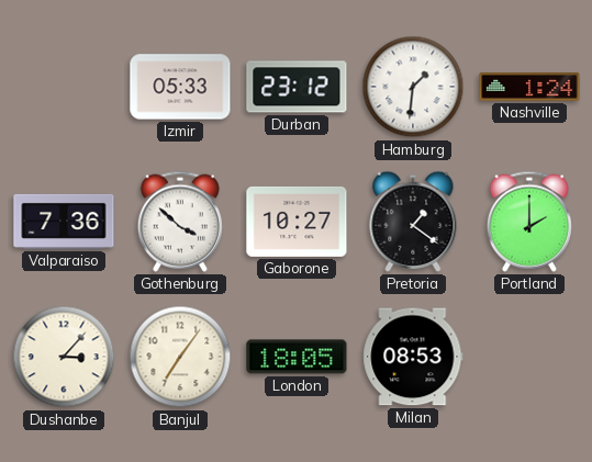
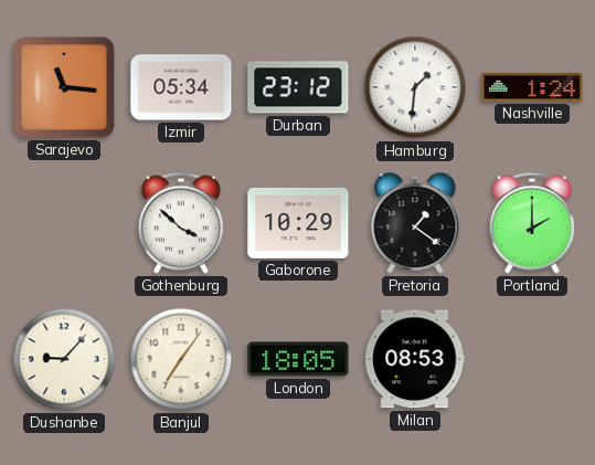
Sarajevo: none -> 11:16
Izmir: 05:33 -> 05:34
Valparaiso: 7:36 -> none
Gaborone: 10:27 -> 10:29
Dushanbe: 3:07 -> 9:07
